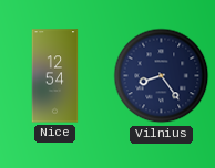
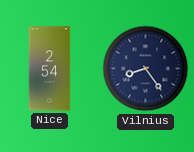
Nice: 12:54 -> 2:54
